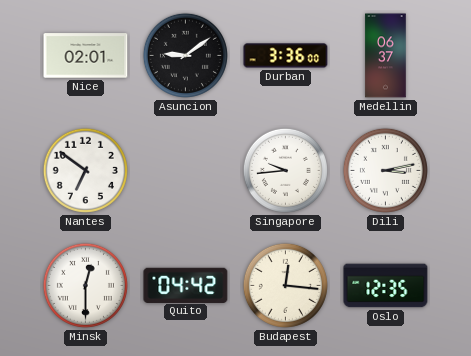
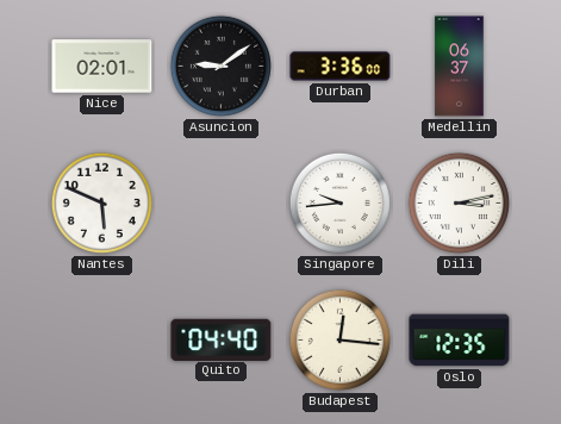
Nantes: 6:51 -> 5:49
Minsk: 12:30 -> none
Quito: 04:42 -> 04:40
